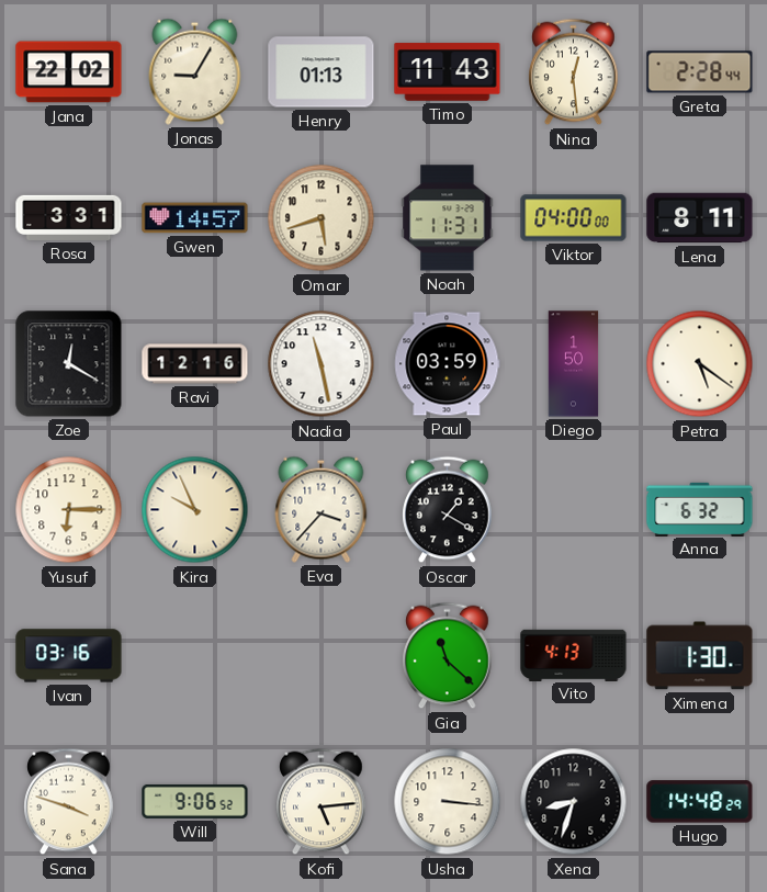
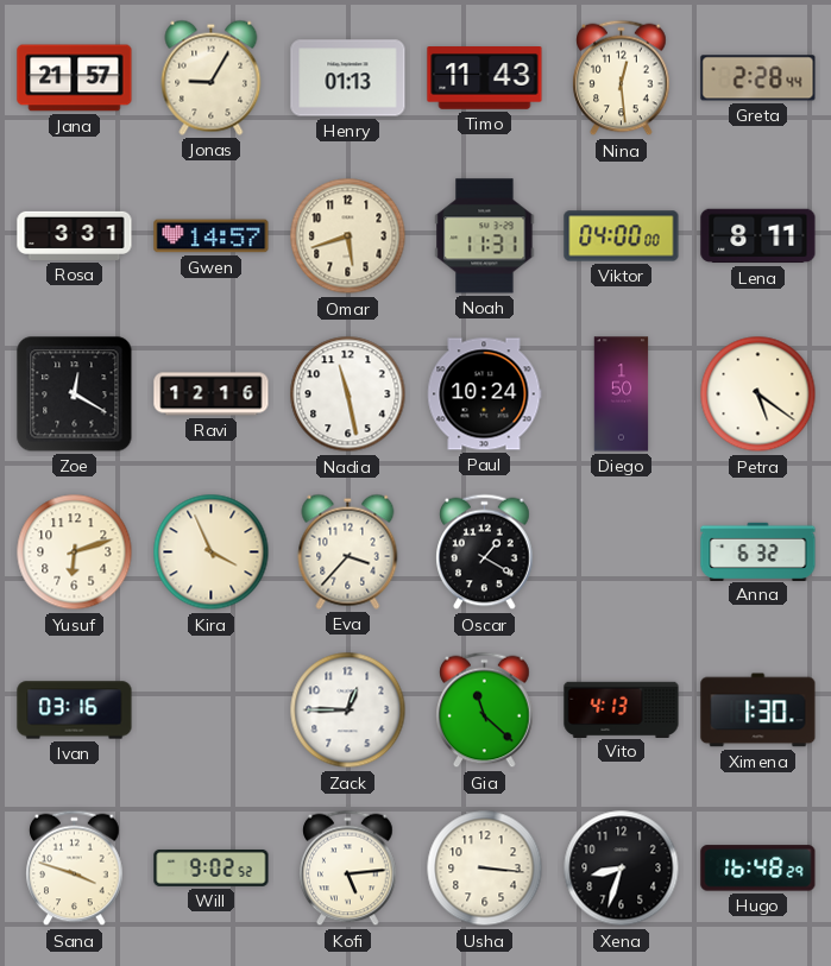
Jana: 22:02 -> 21:57
Paul: 03:59 -> 10:24
Yusuf: 6:15 -> 6:12
Kira: 9:56 -> 3:56
Zack: none -> 12:45
Will: 9:06 -> 9:02
Hugo: 14:48 -> 16:48
